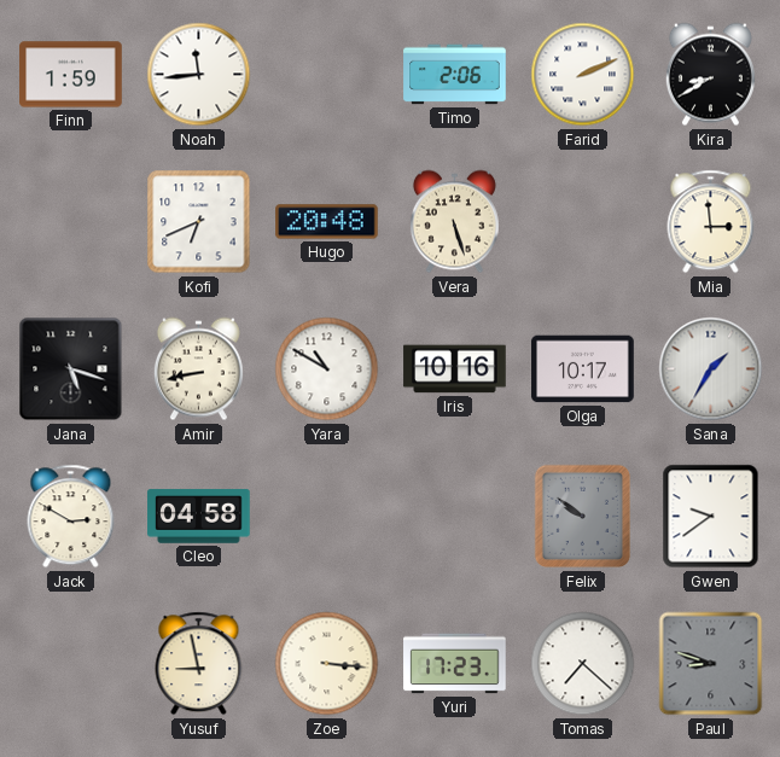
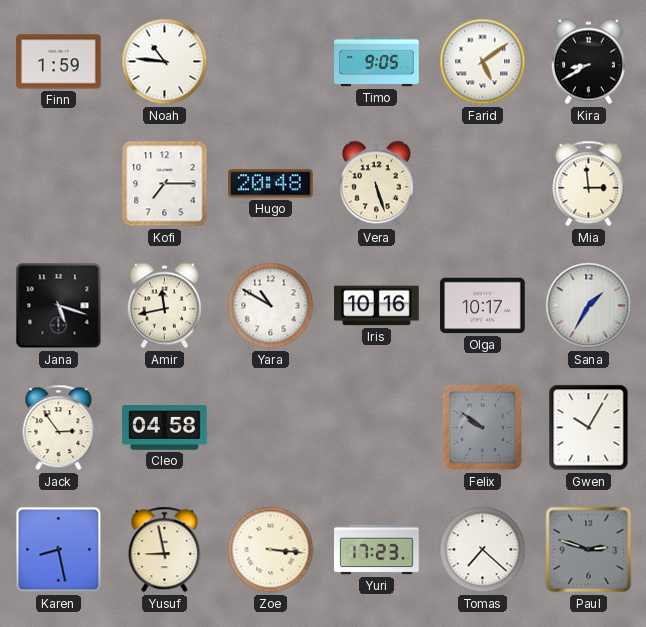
Noah: 11:44 -> 10:46
Timo: 2:06 -> 9:05
Farid: 2:11 -> 5:09
Kofi: 6:41 -> 7:15
Amir: 8:43 -> 11:43
Jack: 2:50 -> 2:54
Gwen: 9:39 -> 10:05
Karen: none -> 8:28
Paul: 8:48 -> 2:48
